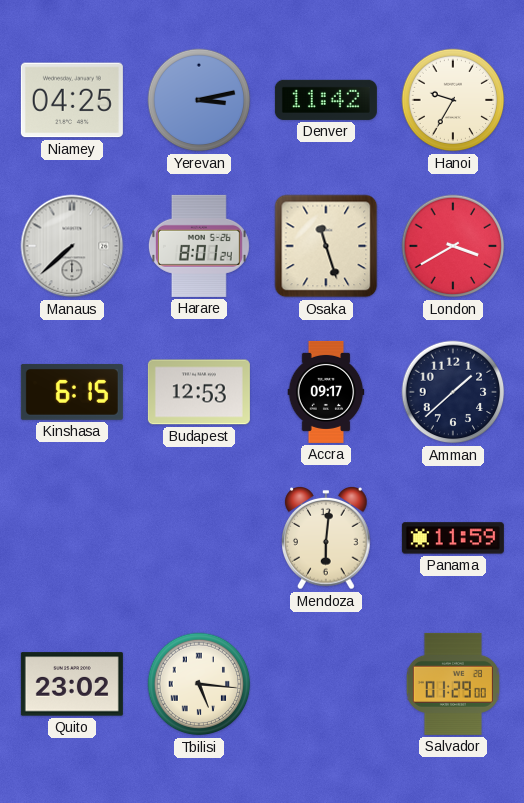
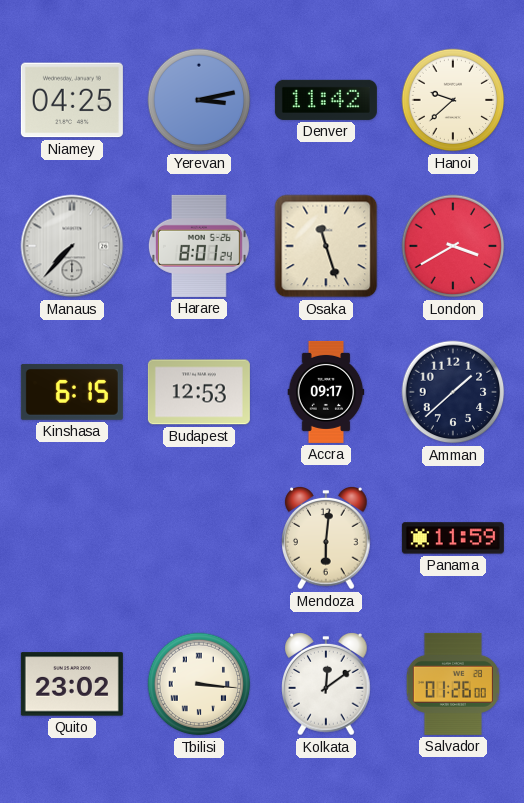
Hanoi: 9:35 -> 9:38
Manaus: 7:38 -> 7:37
Tbilisi: 5:16 -> 3:16
Kolkata: none -> 12:09
Salvador: 01:29 -> 01:26
